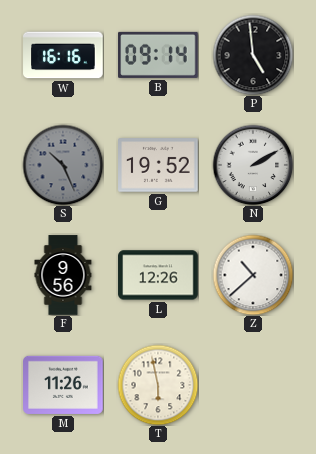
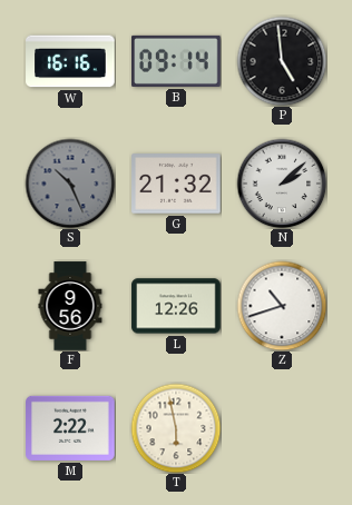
G: 19:52 -> 21:32
N: 2:10 -> 2:08
Z: 10:38 -> 10:42
M: 11:26 -> 2:22
